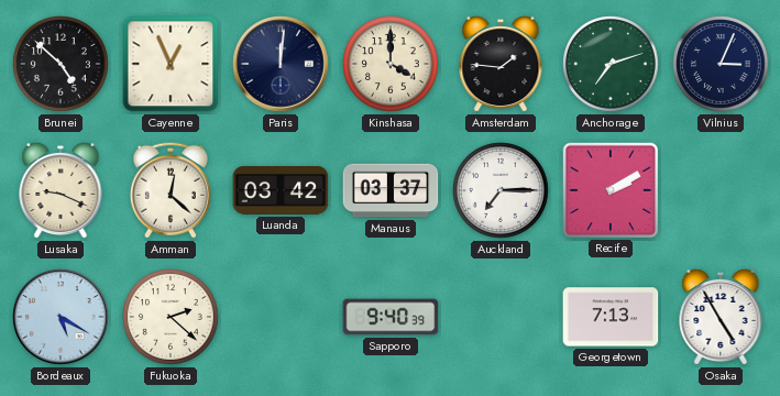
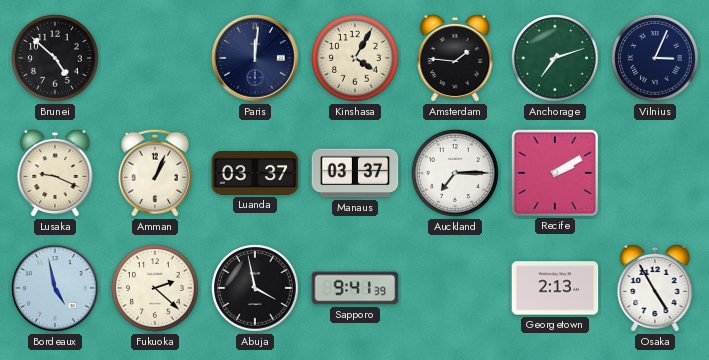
Cayenne: 12:56 -> none
Kinshasa: 4:00 -> 4:05
Amman: 12:22 -> 1:04
Luanda: 03:42 -> 03:37
Bordeaux: 5:20 -> 4:58
Abuja: none -> 3:58
Sapporo: 9:40 -> 9:41
Georgetown: 7:13 -> 2:13
